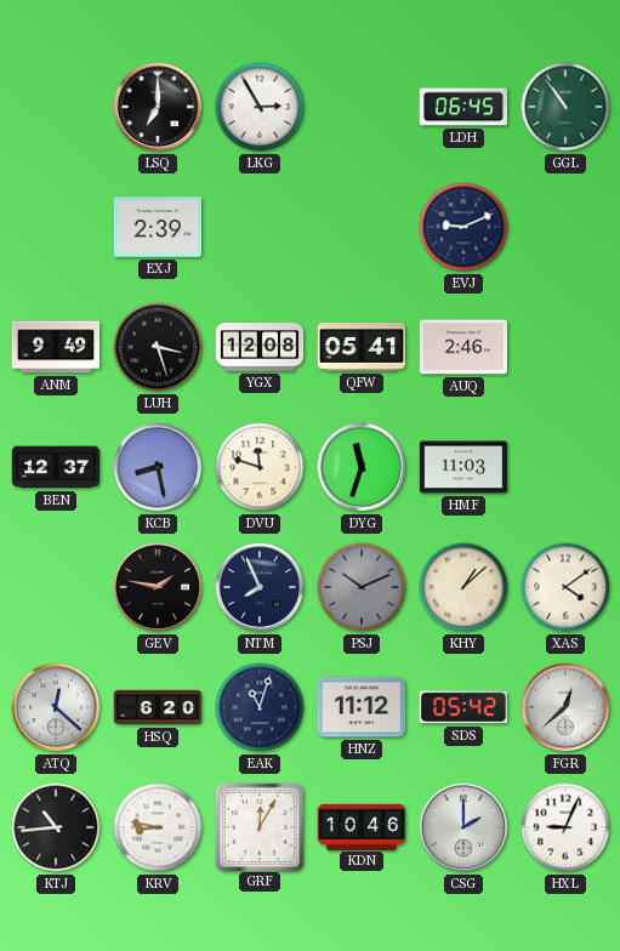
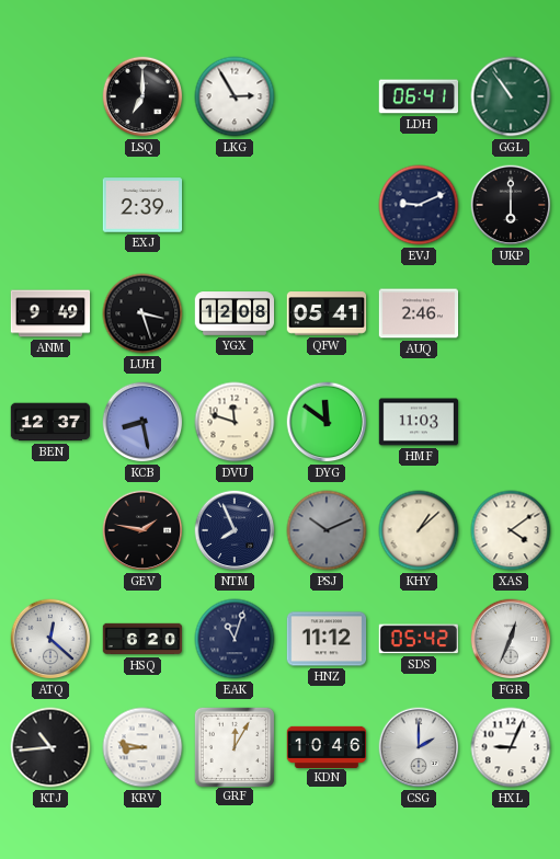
LDH: 06:45 -> 06:41
UKP: none -> 6:00
DYG: 11:33 -> 11:51
FGR: 12:38 -> 12:34
